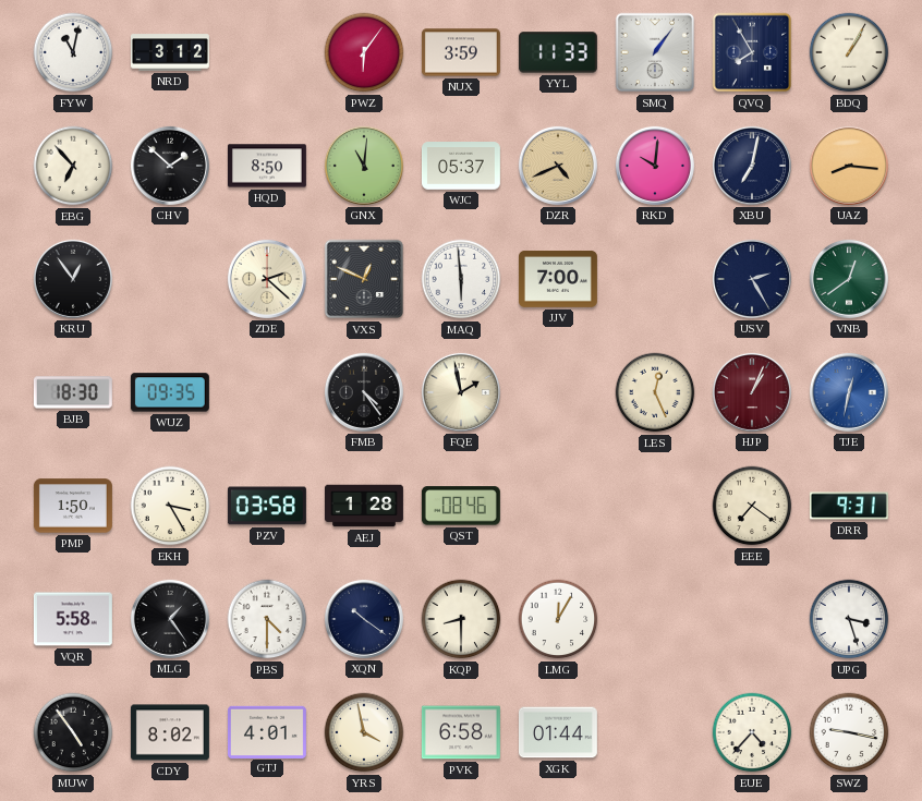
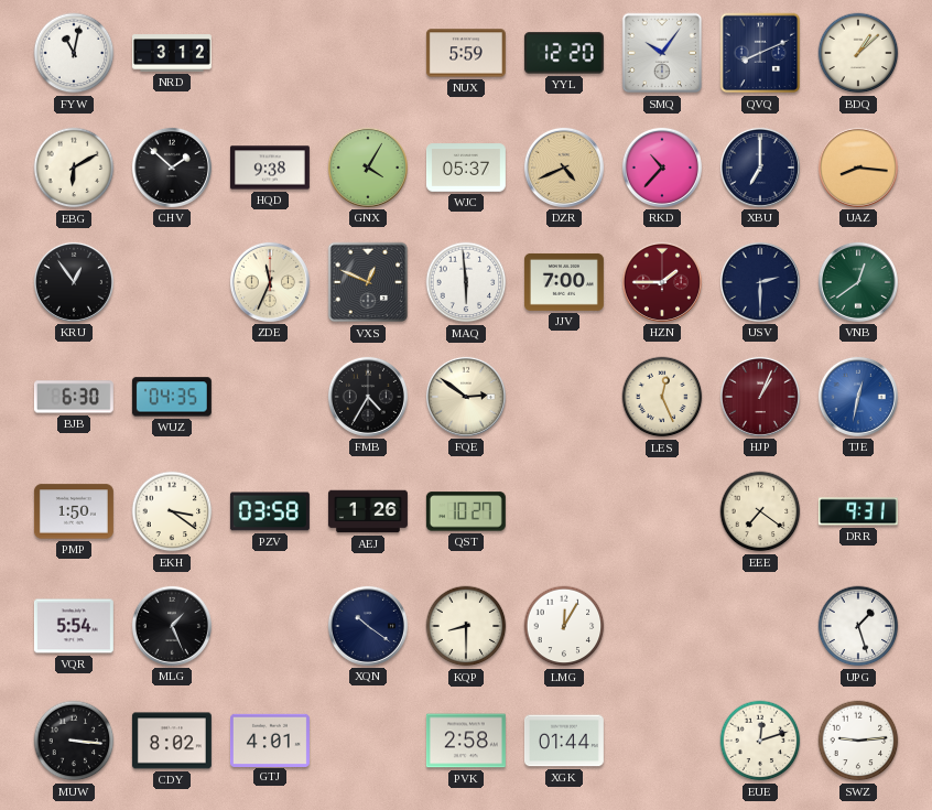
PWZ: 6:06 -> none
NUX: 3:59 -> 5:59
YYL: 11:33 -> 12:20
SMQ: 1:06 -> 10:06
QVQ: 7:55 -> 8:11
BDQ: 1:05 -> 1:08
EBG: 6:53 -> 6:10
HQD: 8:50 -> 9:38
GNX: 11:01 -> 4:05
RKD: 10:01 -> 10:37
XBU: 7:02 -> 7:00
ZDE: 2:22 -> 11:34
HZN: none -> 1:45
USV: 2:25 -> 2:30
BJB: 18:30 -> 6:30
WUZ: 09:35 -> 04:35
FMB: 4:24 -> 4:35
FQE: 1:58 -> 2:51
EKH: 3:25 -> 3:21
AEJ: 1:28 -> 1:26
QST: 08:46 -> 10:27
VQR: 5:58 -> 5:54
MLG: 1:24 -> 1:26
PBS: 4:30 -> none
UPG: 3:27 -> 1:27
MUW: 4:54 -> 3:16
YRS: 3:58 -> none
PVK: 6:58 -> 2:58
EUE: 4:37 -> 12:12
SWZ: 9:17 -> 9:14
